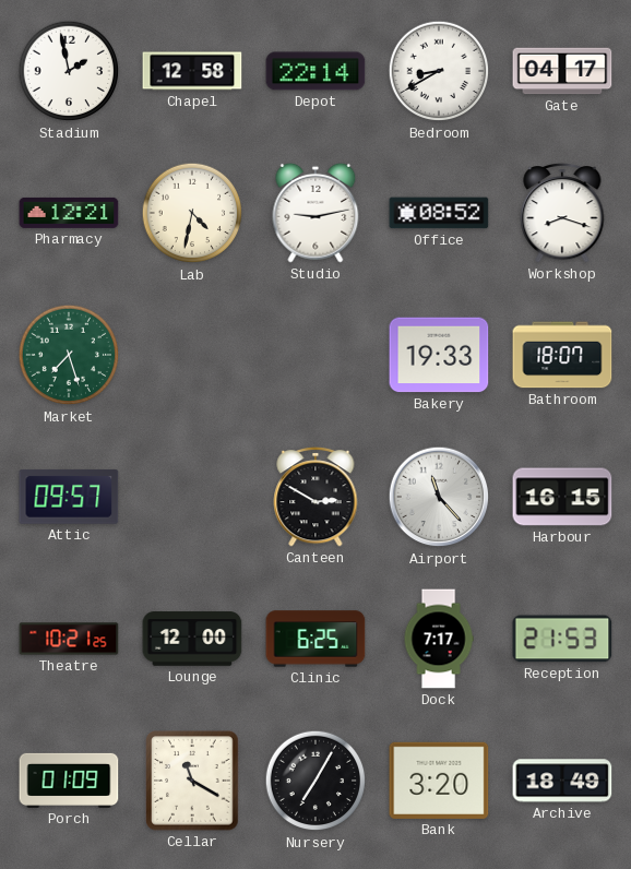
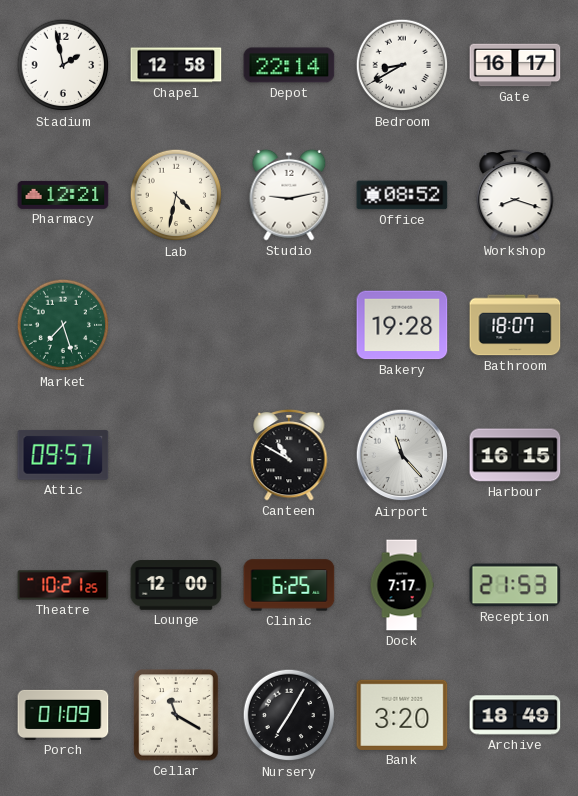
Gate: 04:17 -> 16:17
Bakery: 19:33 -> 19:28
Canteen: 2:50 -> 10:50
